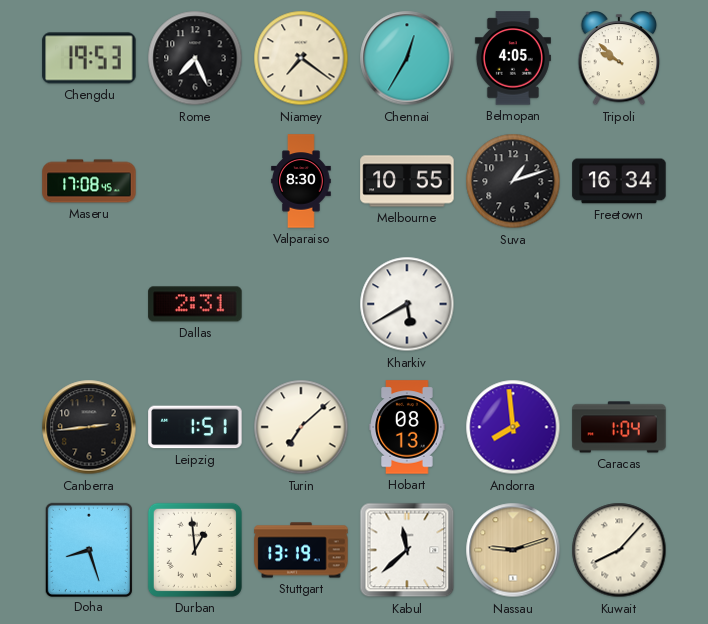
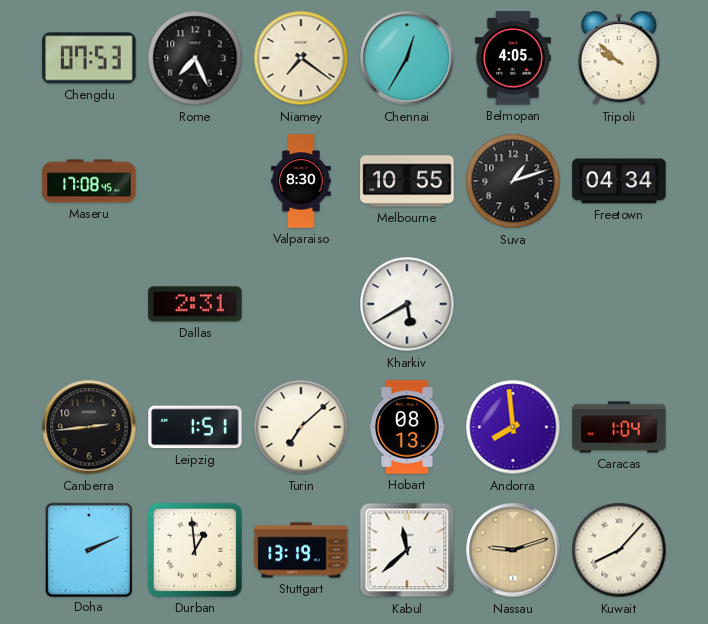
Chengdu: 19:53 -> 07:53
Freetown: 16:34 -> 04:34
Doha: 8:27 -> 2:11
